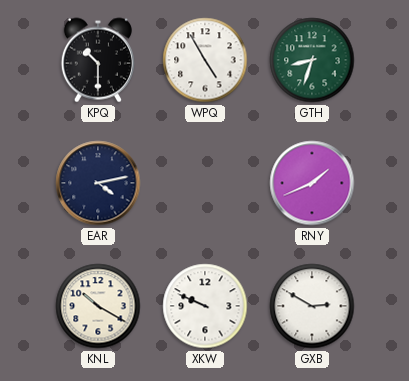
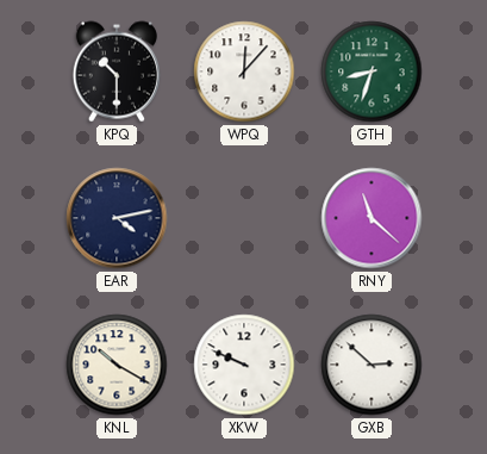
WPQ: 4:55 -> 12:07
RNY: 1:41 -> 11:22
GXB: 2:50 -> 2:52
